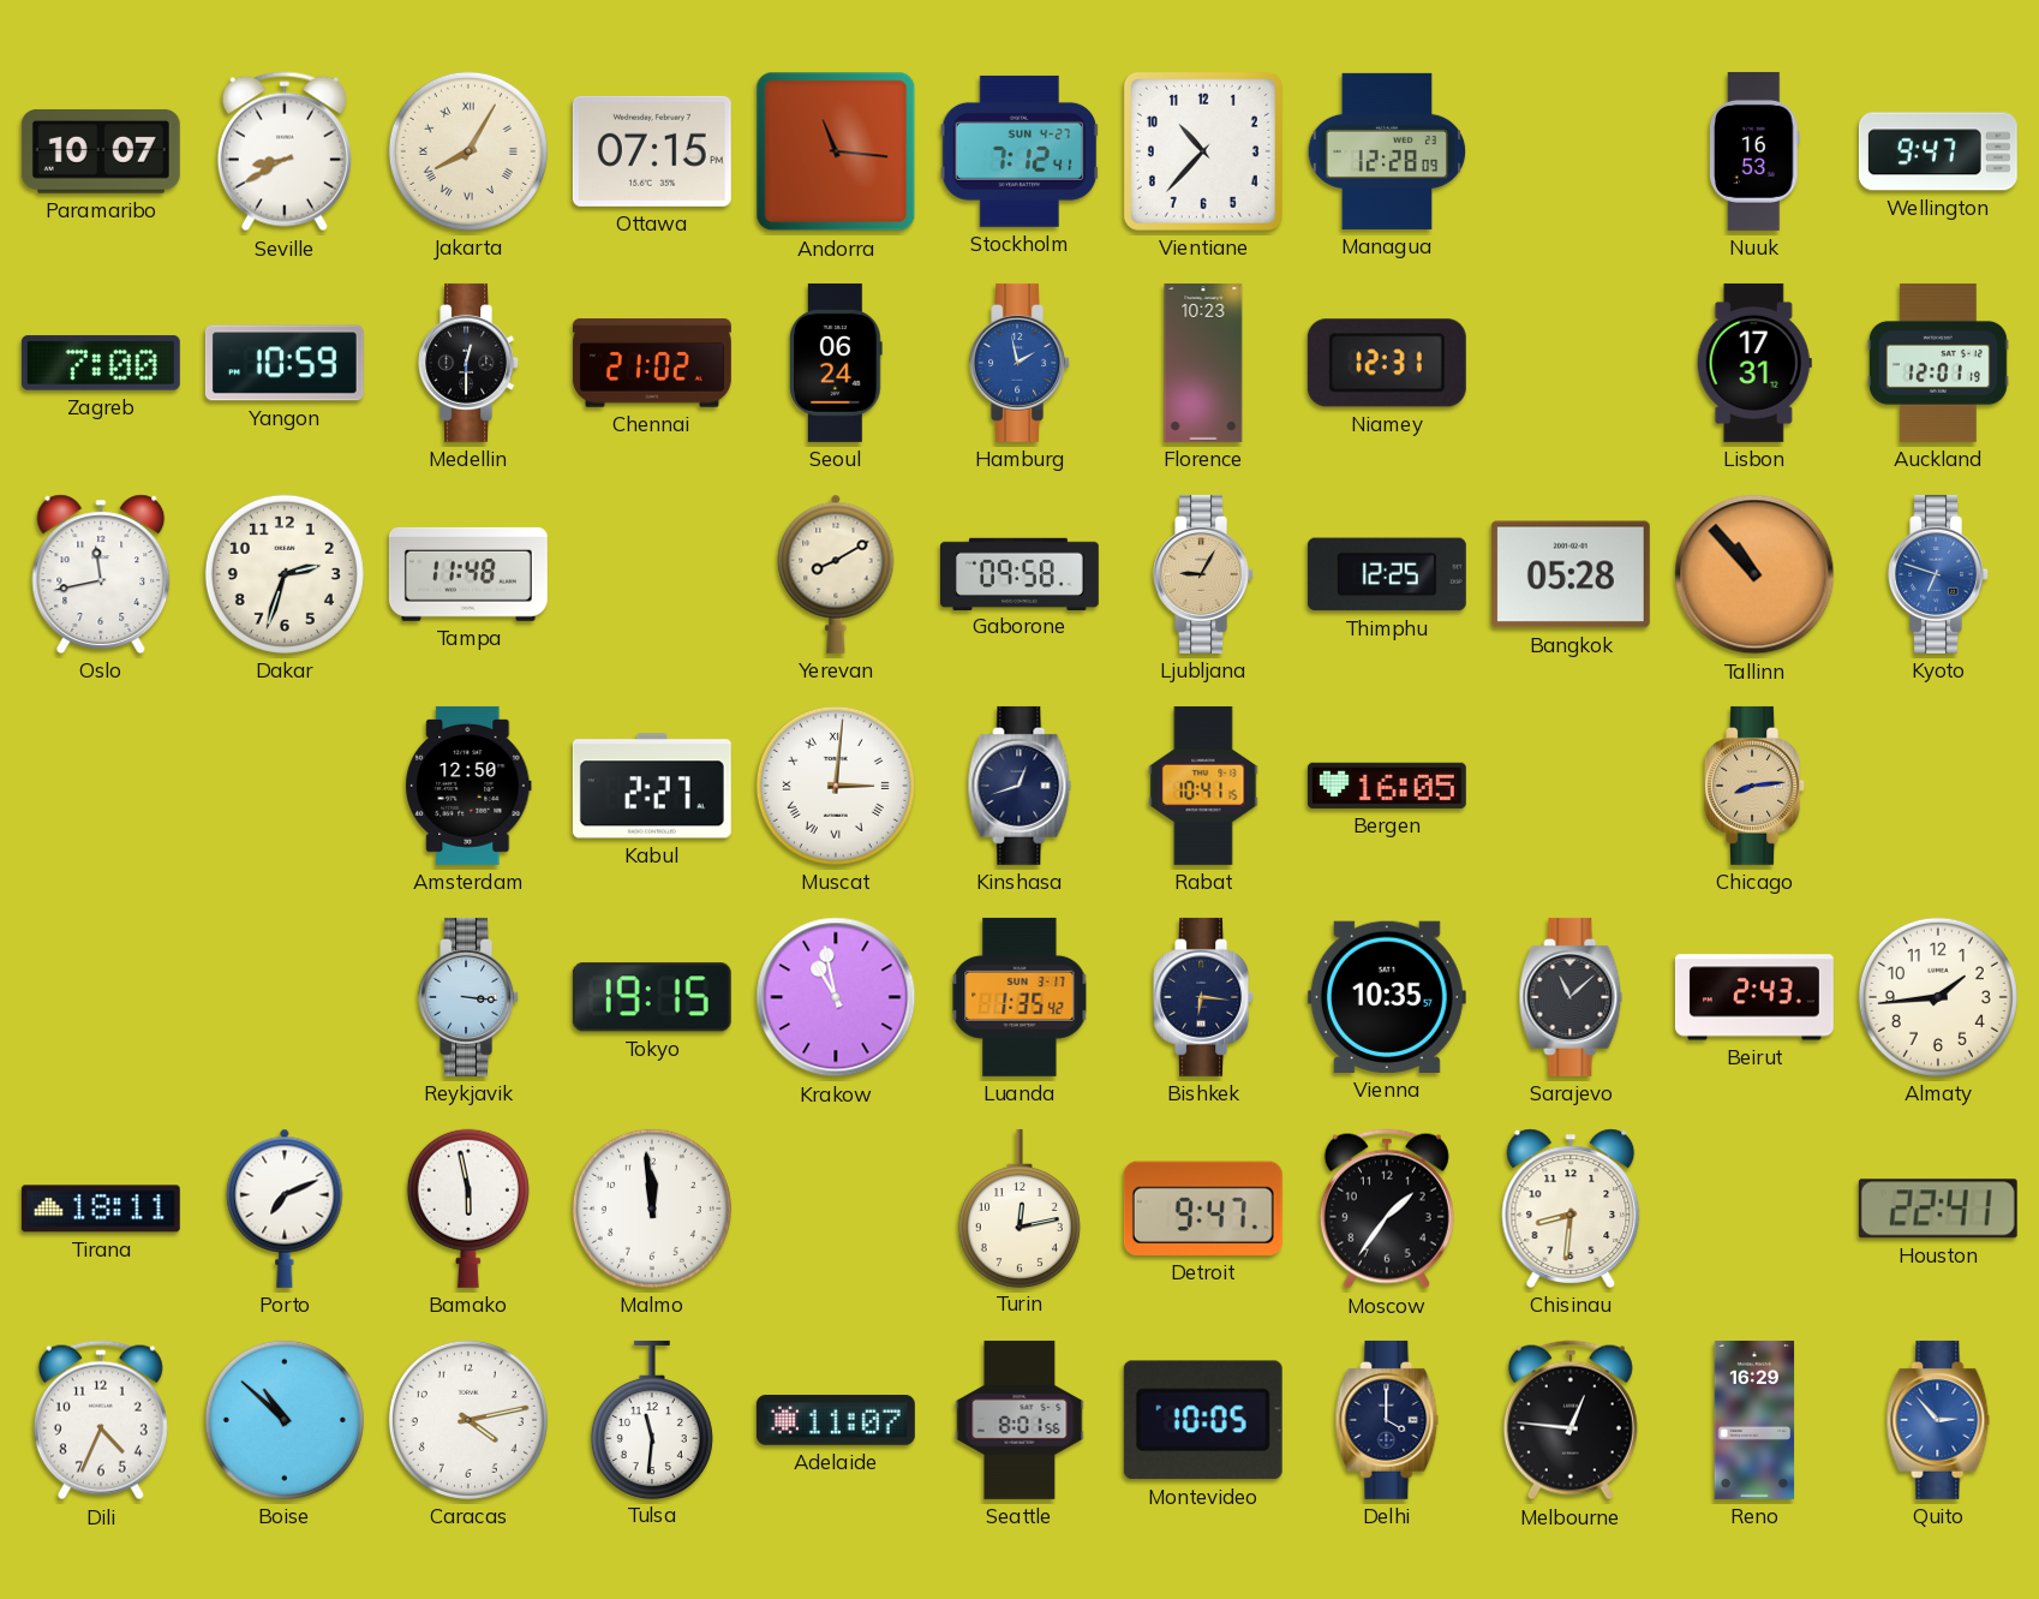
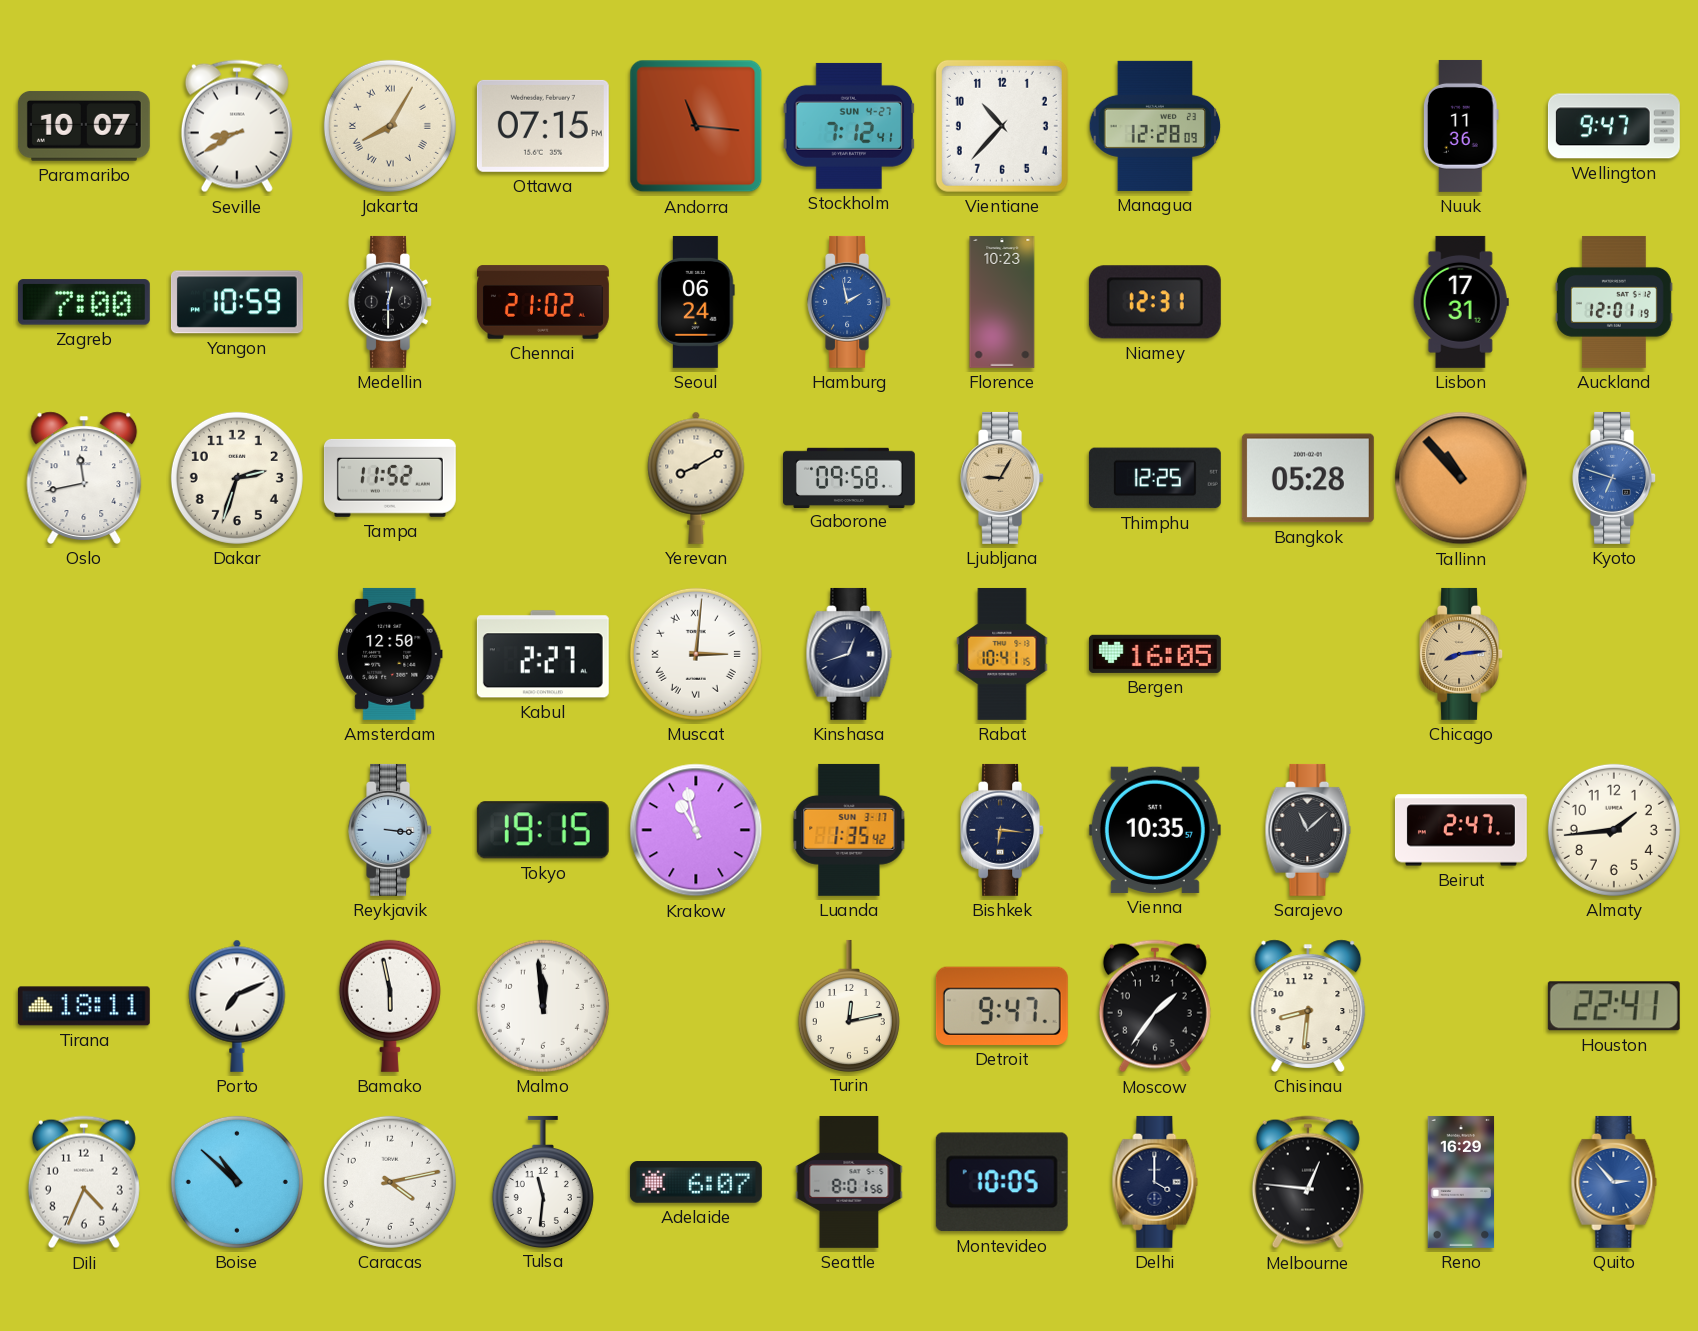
Nuuk: 16:53 -> 11:36
Tampa: 11:48 -> 11:52
Beirut: 2:43 -> 2:47
Adelaide: 11:07 -> 6:07
